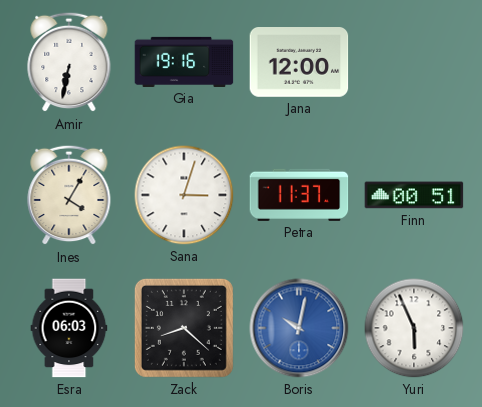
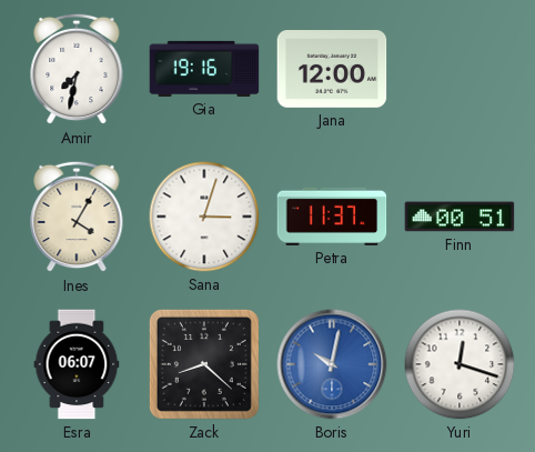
Amir: 6:32 -> 7:32
Esra: 06:03 -> 06:07
Yuri: 5:56 -> 12:18
